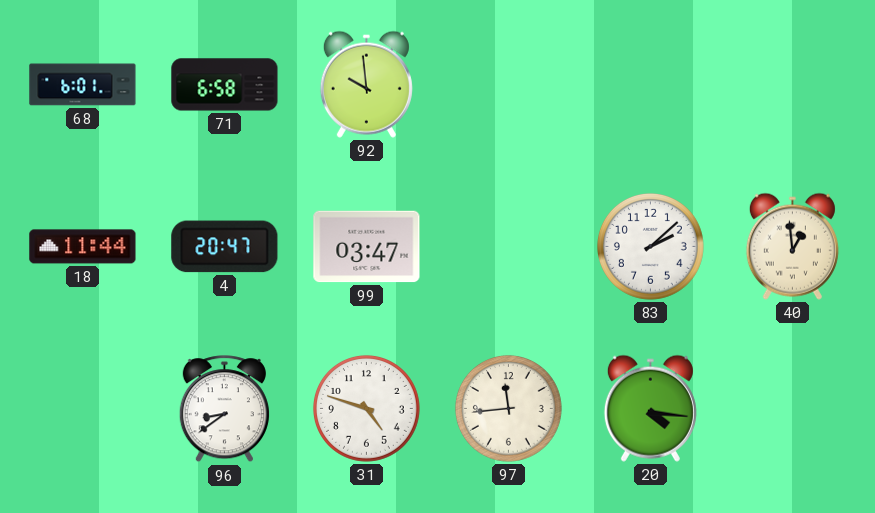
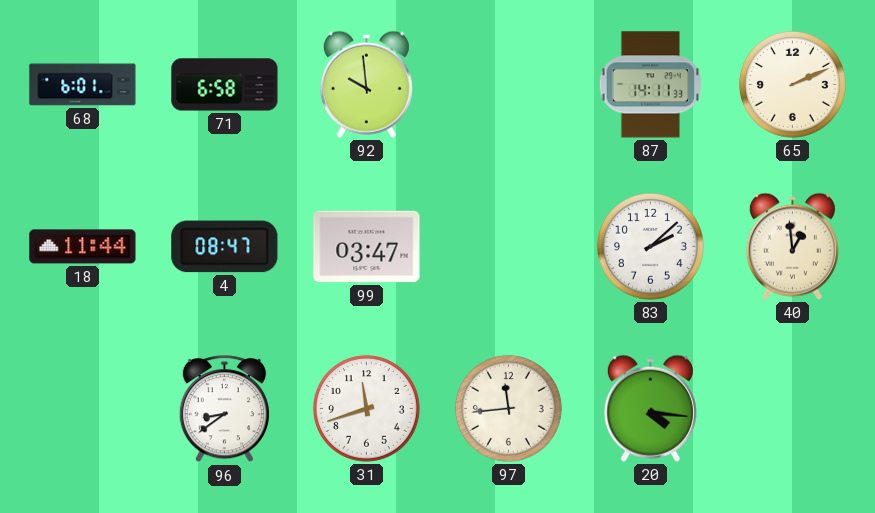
87: none -> 14:11
65: none -> 2:11
4: 20:47 -> 08:47
31: 4:48 -> 11:42
